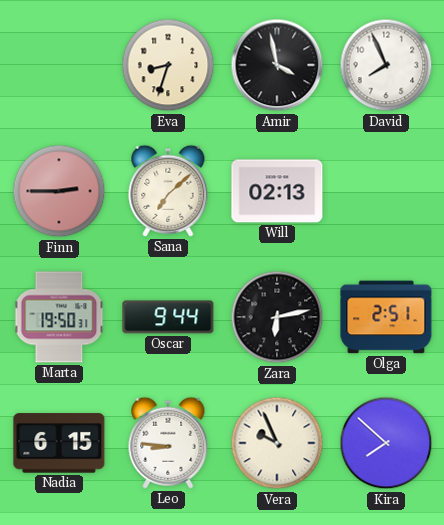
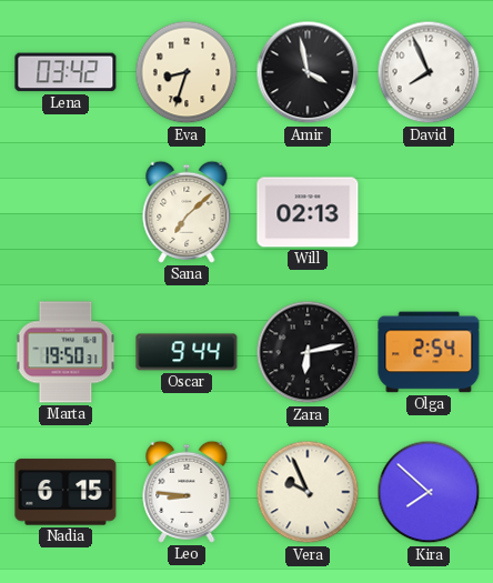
Lena: none -> 03:42
Finn: 2:45 -> none
Olga: 2:51 -> 2:54
